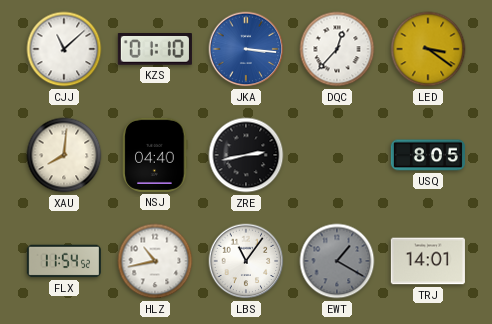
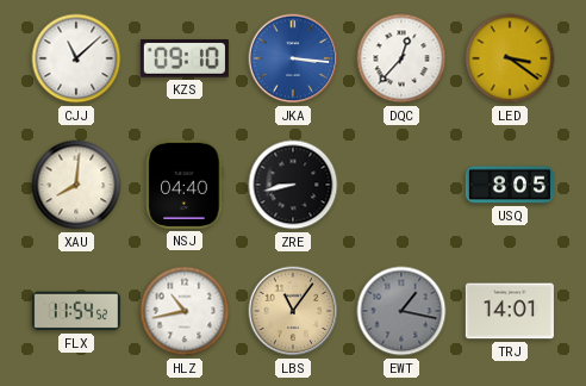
KZS: 01:10 -> 09:10
ZRE: 2:43 -> 8:43
LBS dial: white -> champagne
EWT: 1:20 -> 1:17
